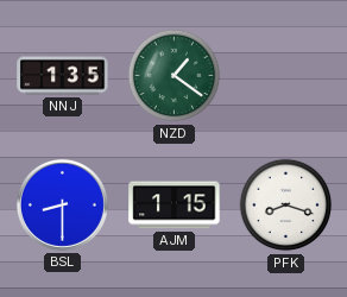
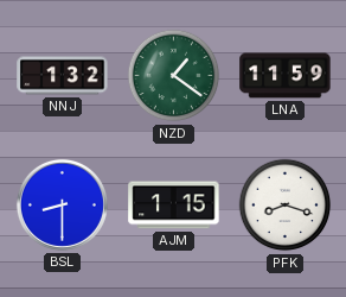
NNJ: 1:35 -> 1:32
LNA: none -> 11:59
